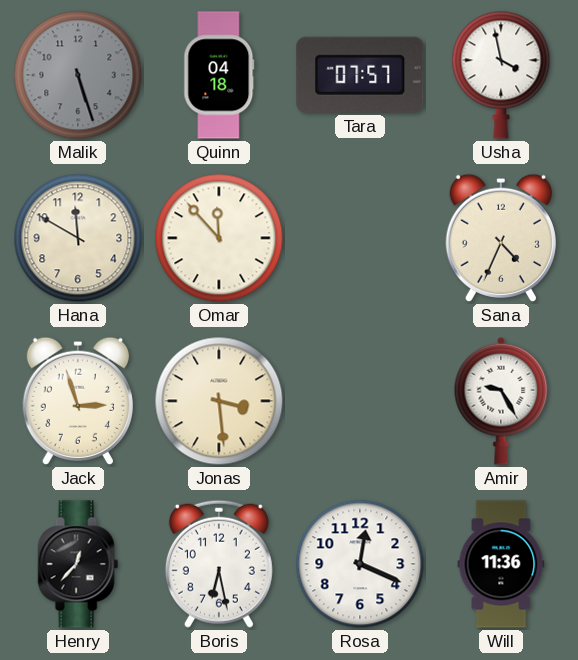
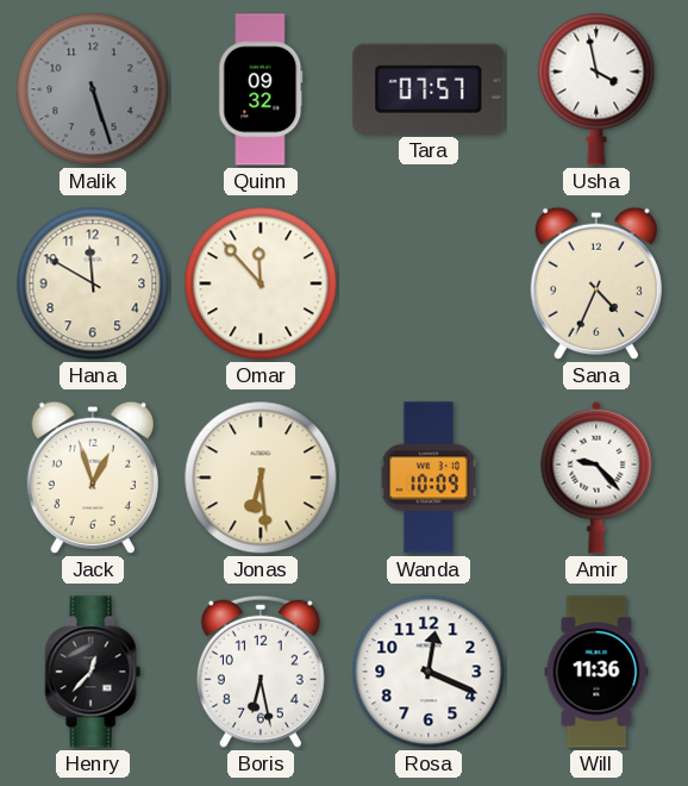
Quinn: 04:18 -> 09:32
Jack: 2:57 -> 12:57
Jonas: 3:29 -> 6:29
Wanda: none -> 10:09
Amir: 9:25 -> 9:23
